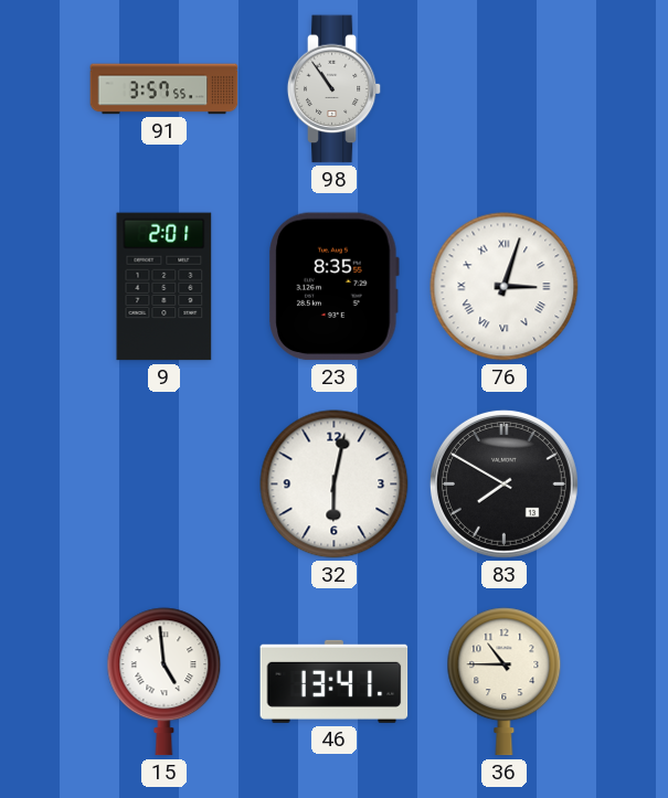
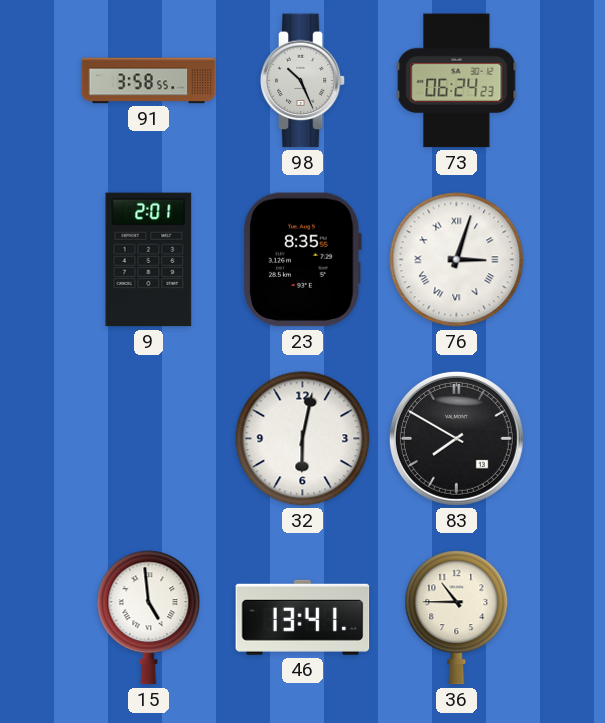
91: 3:57 -> 3:58
98: 10:54 -> 10:26
73: none -> 06:24
